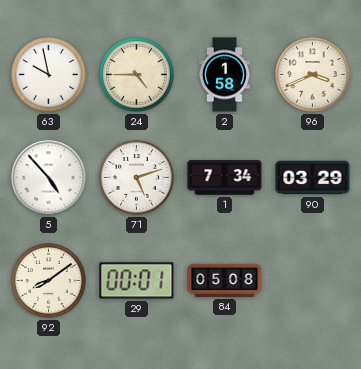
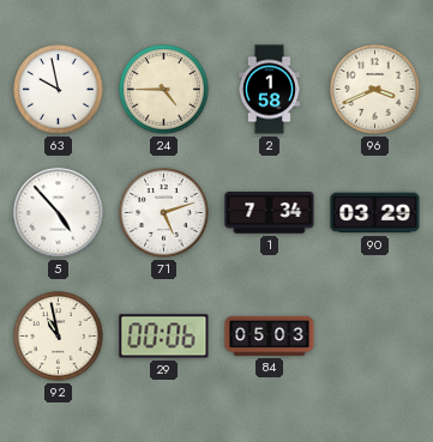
92: 8:09 -> 10:58
29: 00:01 -> 00:06
84: 05:08 -> 05:03
